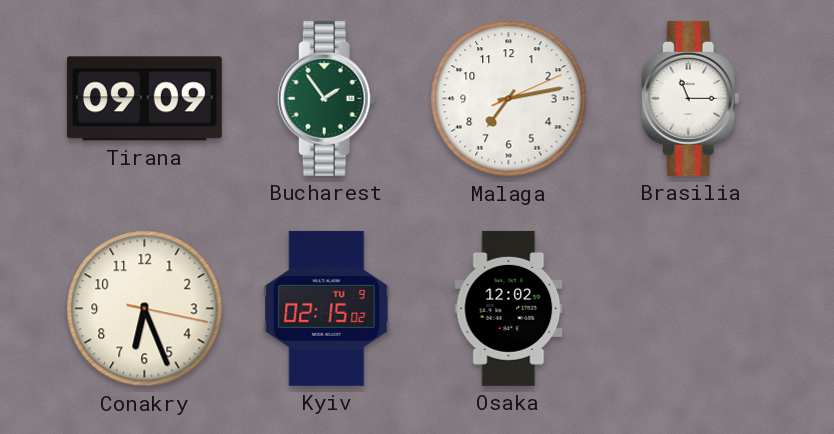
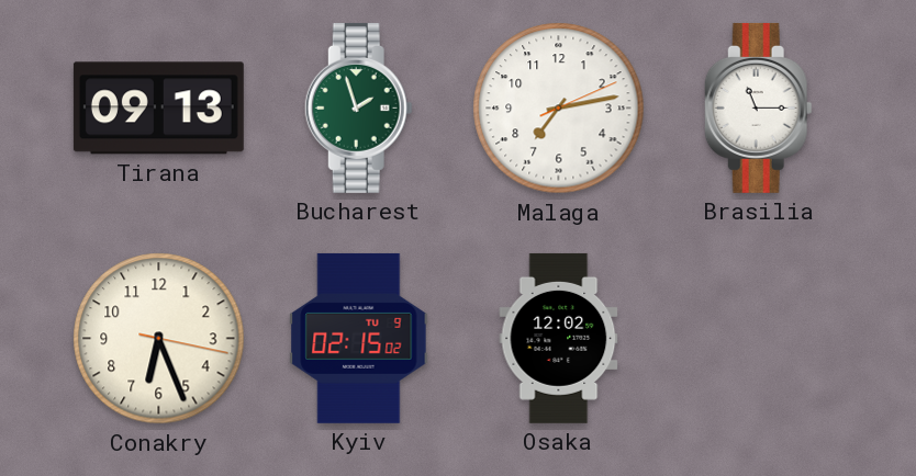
Tirana: 09:09 -> 09:13
Bucharest: 1:54 -> 1:57
